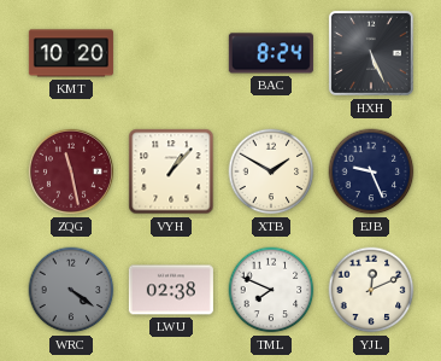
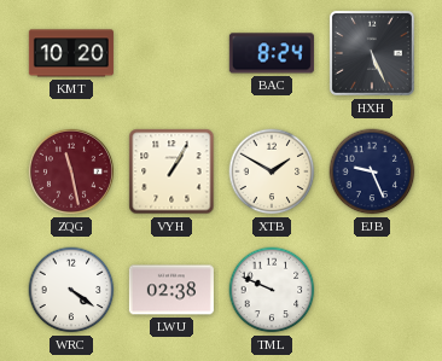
VYH: 1:07 -> 1:05
WRC dial: grey -> white
TML: 7:49 -> 9:49
YJL: 12:11 -> none
